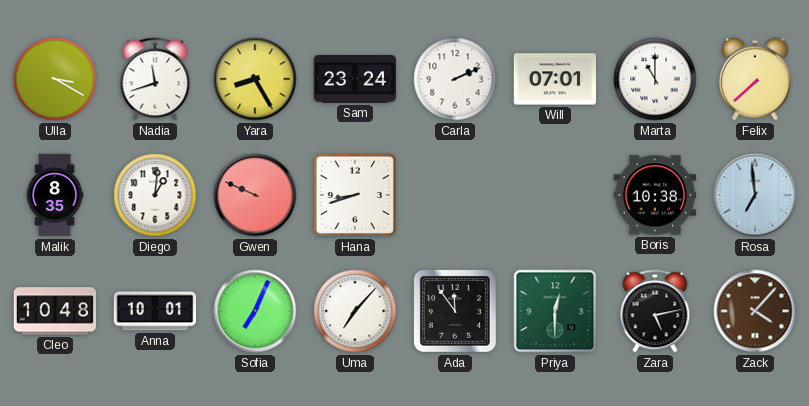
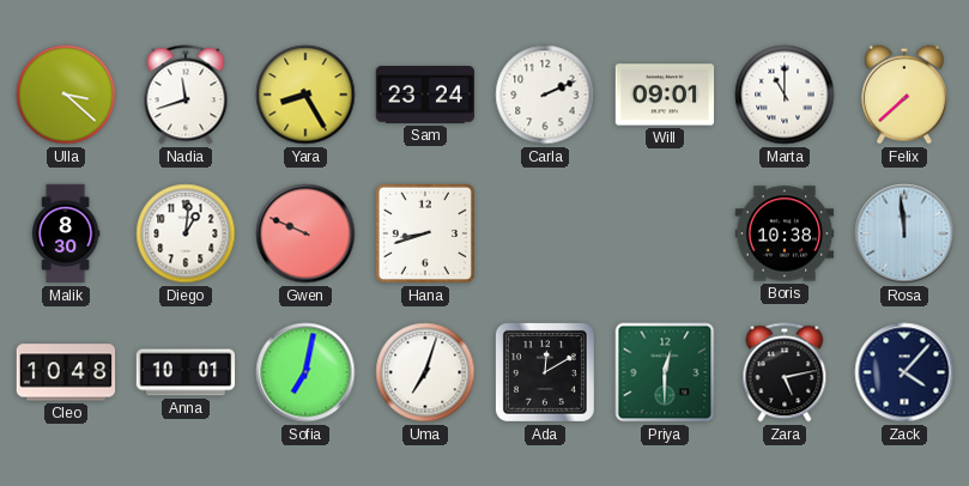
Ulla: 3:20 -> 3:22
Will: 07:01 -> 09:01
Malik: 8:35 -> 8:30
Rosa: 6:59 -> 11:59
Sofia: 7:04 -> 7:02
Uma: 7:07 -> 7:03
Ada: 11:54 -> 12:10
Zack dial: brown -> navy
